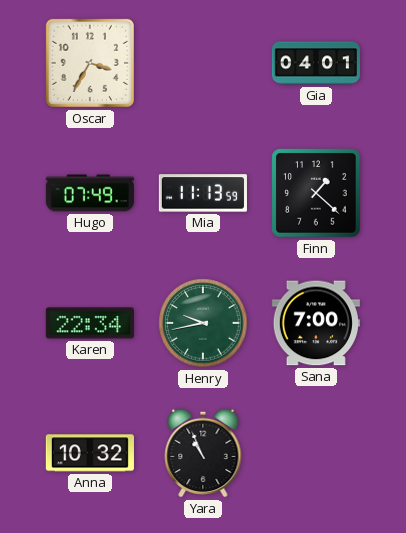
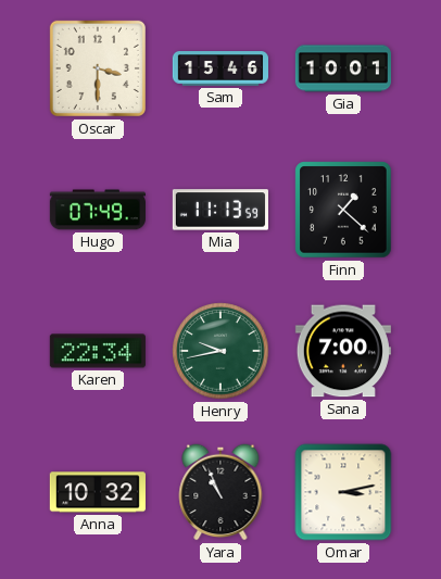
Oscar: 3:35 -> 3:30
Sam: none -> 15:46
Gia: 04:01 -> 10:01
Omar: none -> 3:13
